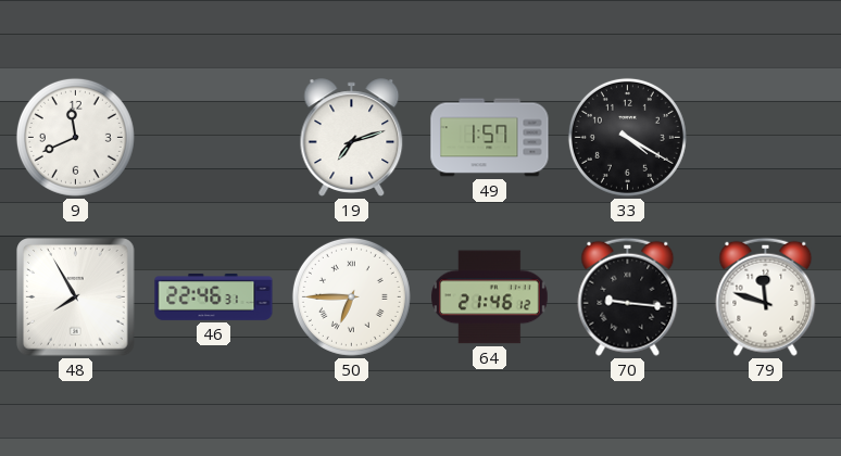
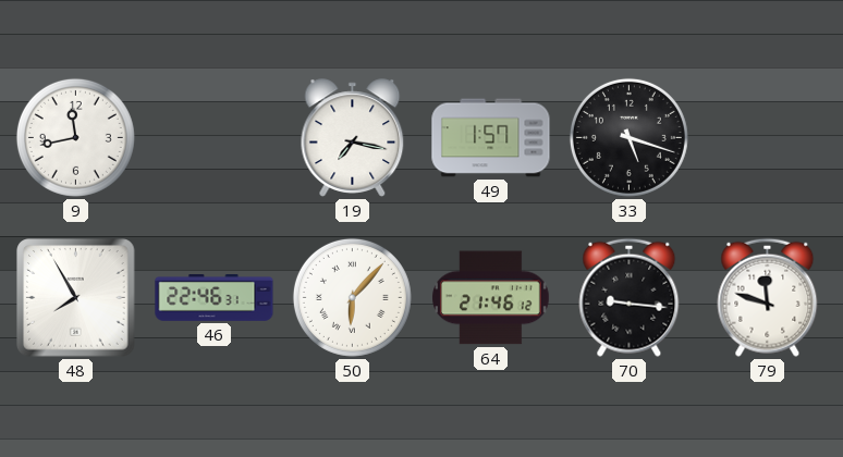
9: 11:41 -> 11:43
19: 7:12 -> 7:17
33: 4:20 -> 5:18
50: 6:45 -> 6:07
